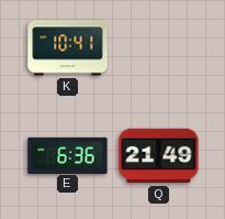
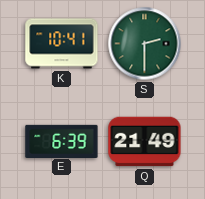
S: none -> 2:30
E: 6:36 -> 6:39
